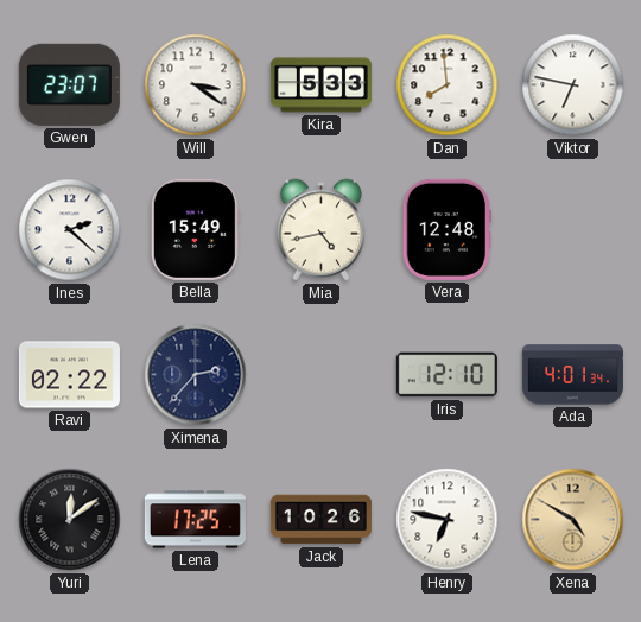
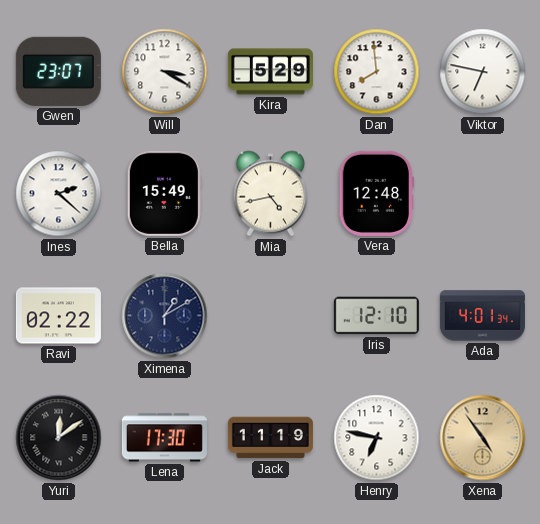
Will: 3:21 -> 3:20
Kira: 5:33 -> 5:29
Ximena: 2:37 -> 1:10
Lena: 17:25 -> 17:30
Jack: 10:26 -> 11:19
Xena: 4:50 -> 4:54
